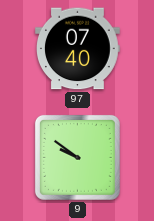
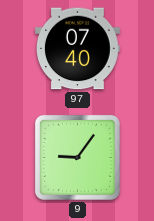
9: 9:51 -> 9:06
